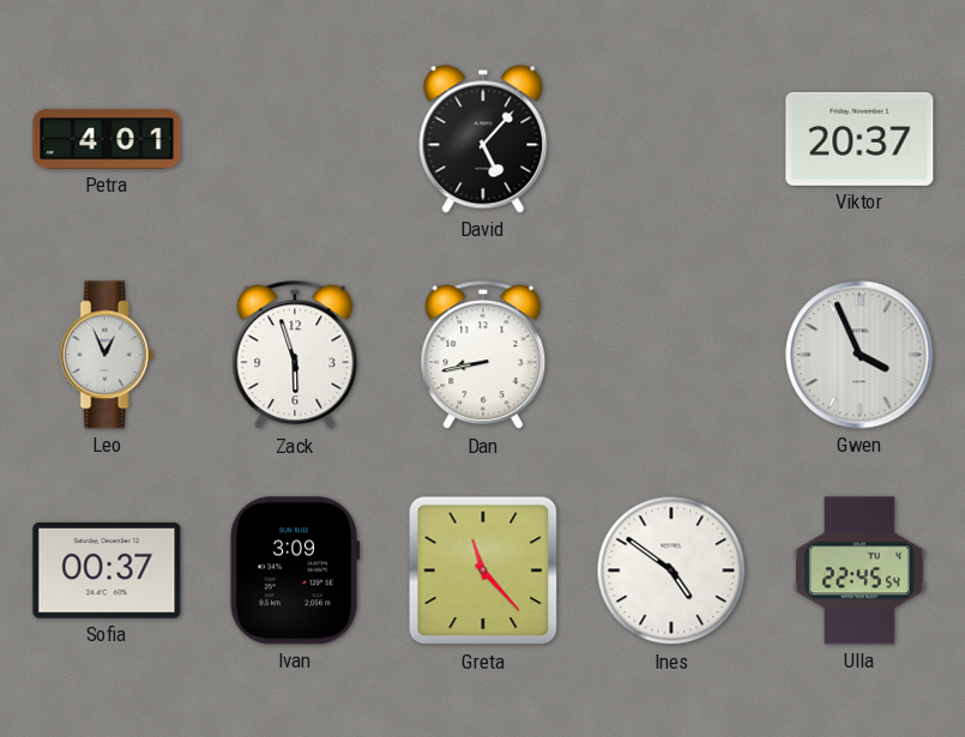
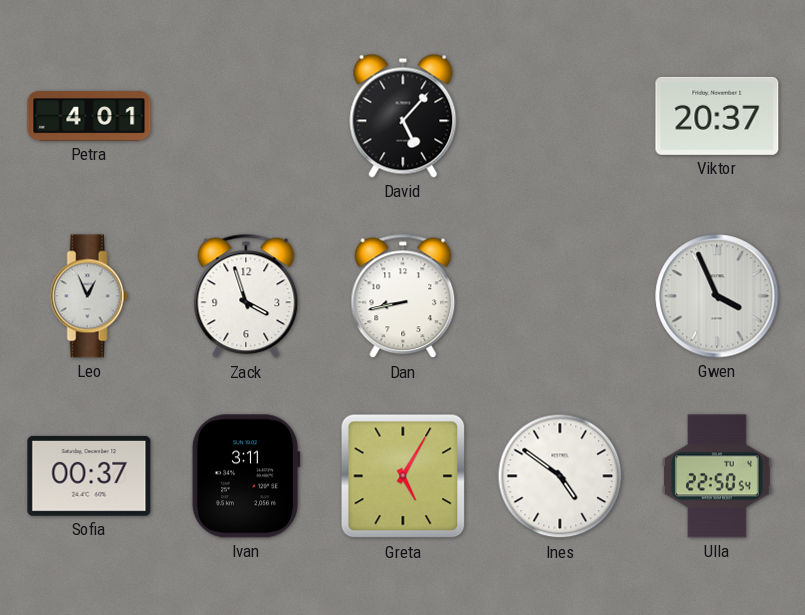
Zack: 5:57 -> 3:57
Ivan: 3:09 -> 3:11
Greta: 11:23 -> 5:05
Ulla: 22:45 -> 22:50
